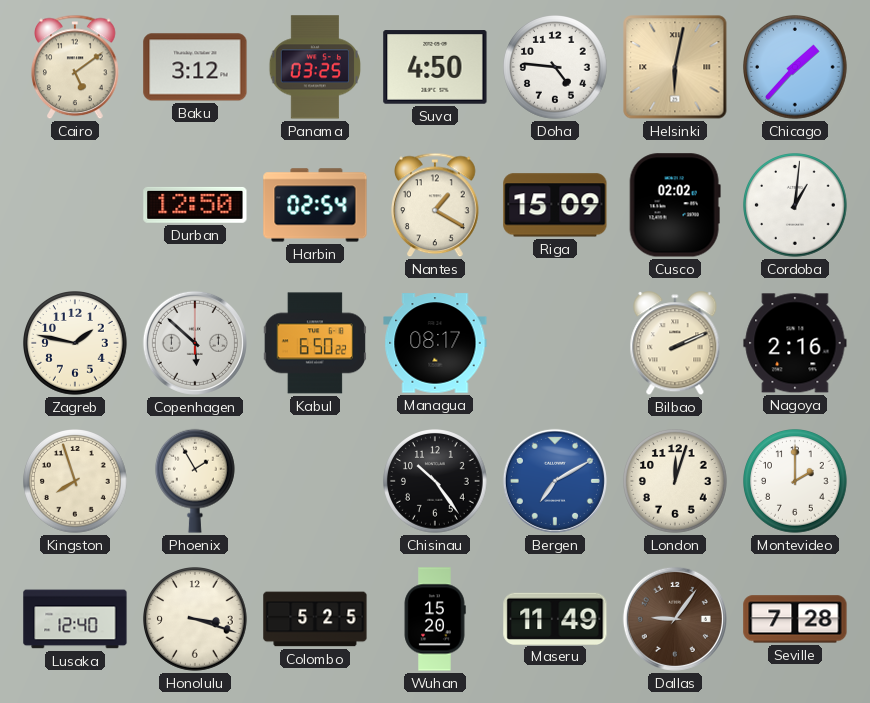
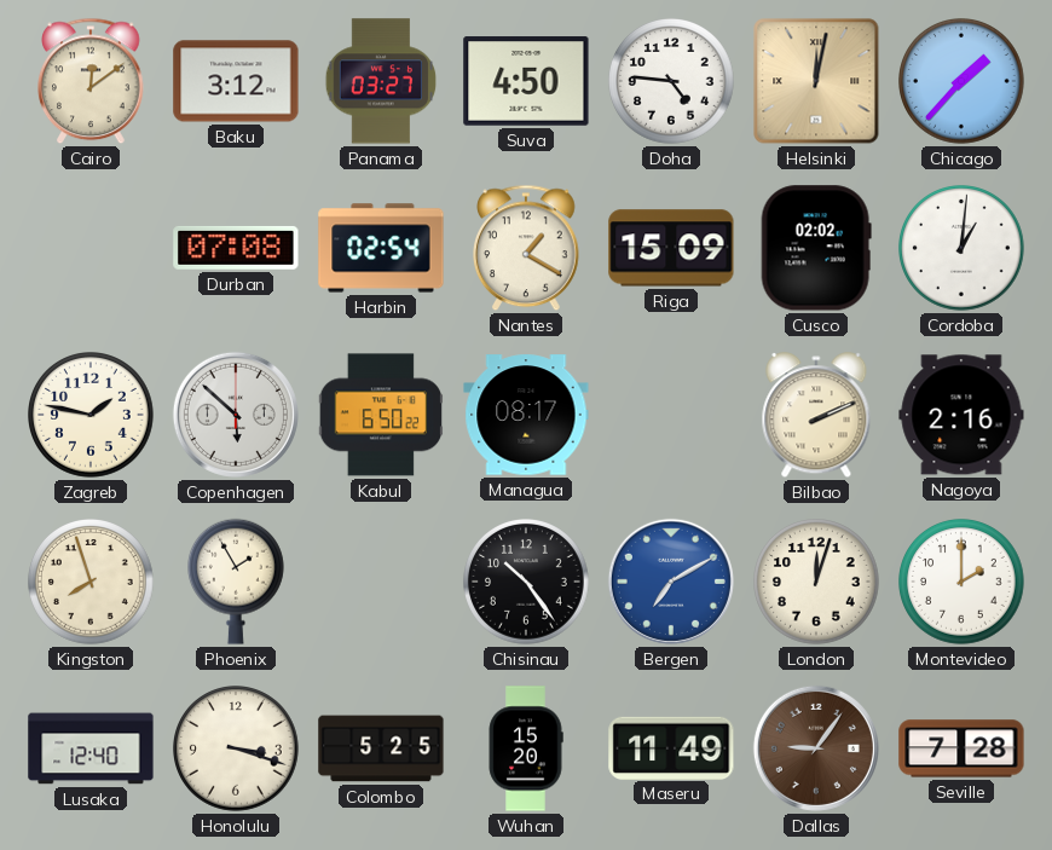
Cairo: 5:09 -> 12:09
Panama: 03:25 -> 03:27
Helsinki: 6:02 -> 12:02
Durban: 12:50 -> 07:08
